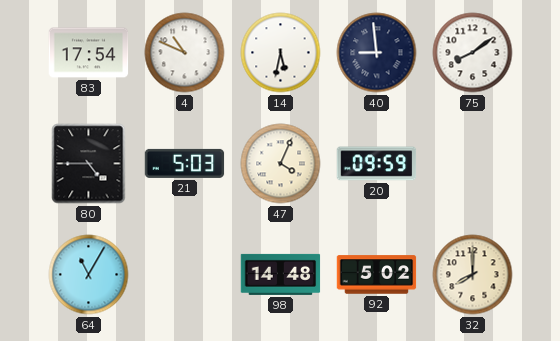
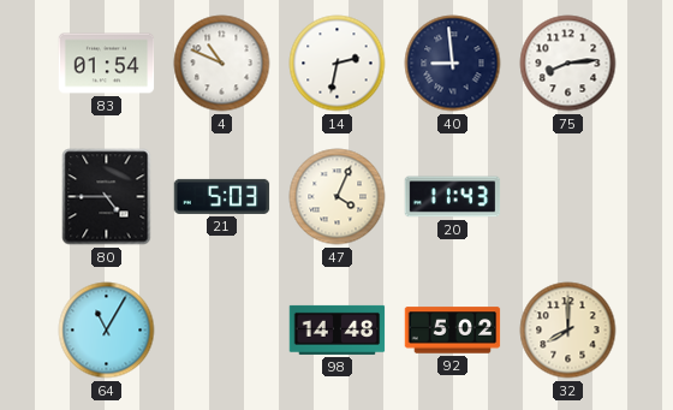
83: 17:54 -> 01:54
14: 5:32 -> 2:32
75: 8:09 -> 8:14
20: 09:59 -> 11:43
